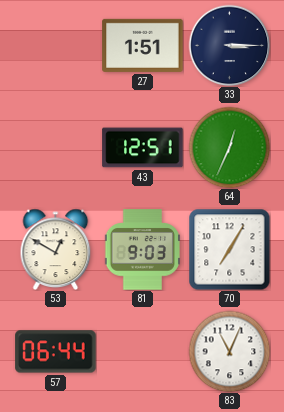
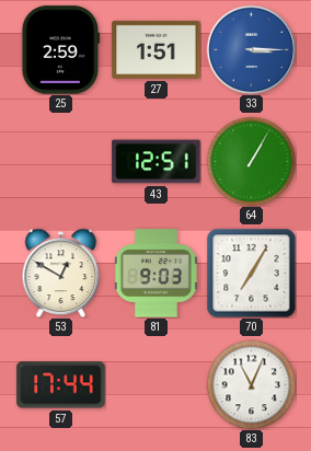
25: none -> 2:59
33 dial: navy -> blue
64: 12:34 -> 1:05
57: 06:44 -> 17:44
